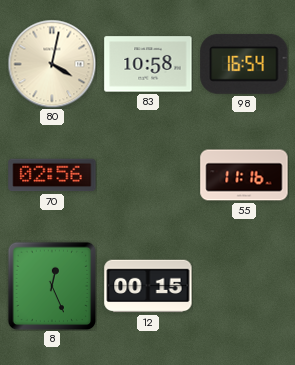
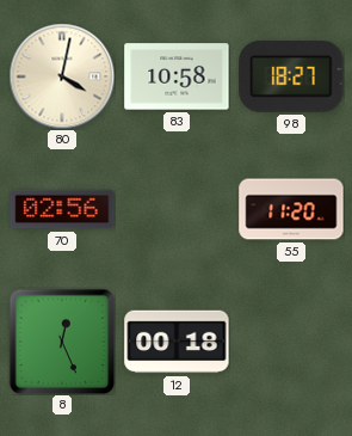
98: 16:54 -> 18:27
55: 11:16 -> 11:20
12: 00:15 -> 00:18
